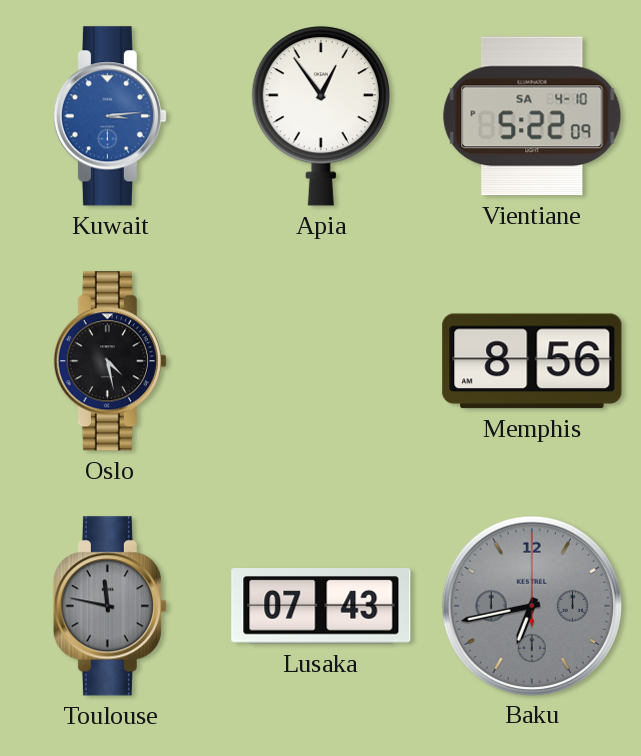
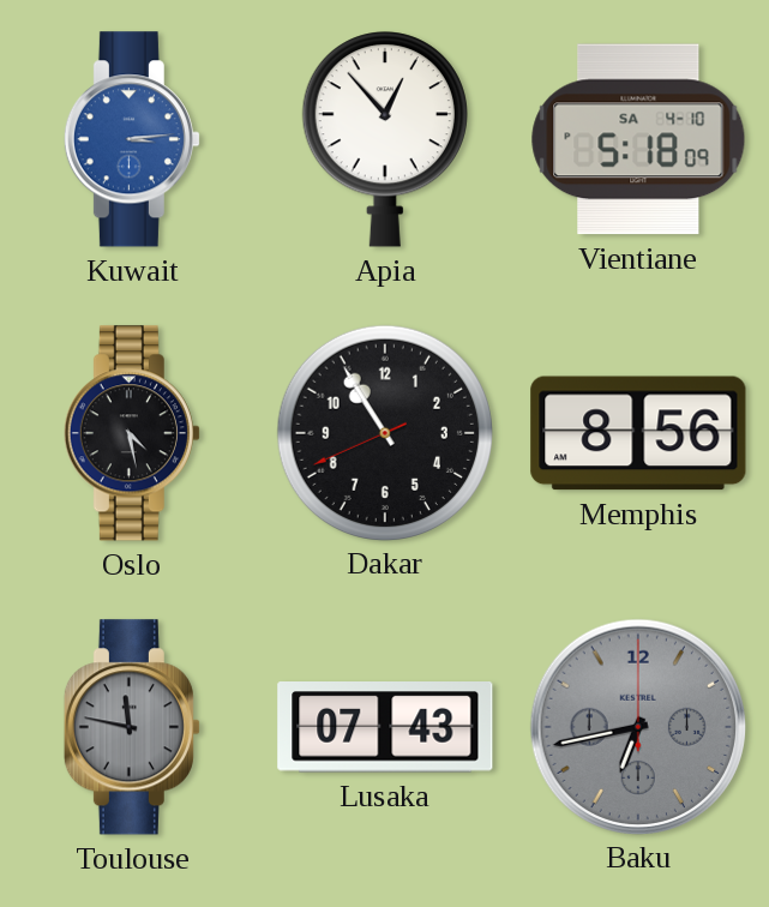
Apia: 12:54 -> 12:53
Vientiane: 5:22 -> 5:18
Dakar: none -> 10:54
